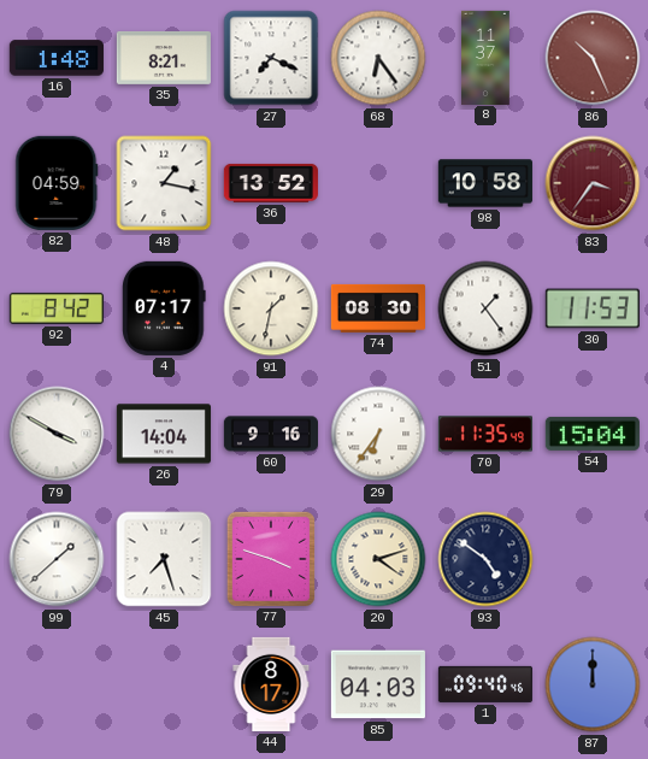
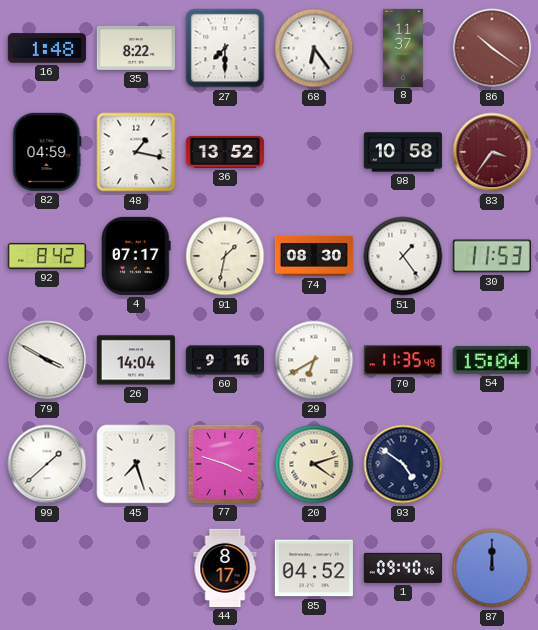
35: 8:21 -> 8:22
27: 7:19 -> 7:30
86: 10:26 -> 10:21
29: 6:36 -> 6:40
85: 04:03 -> 04:52
